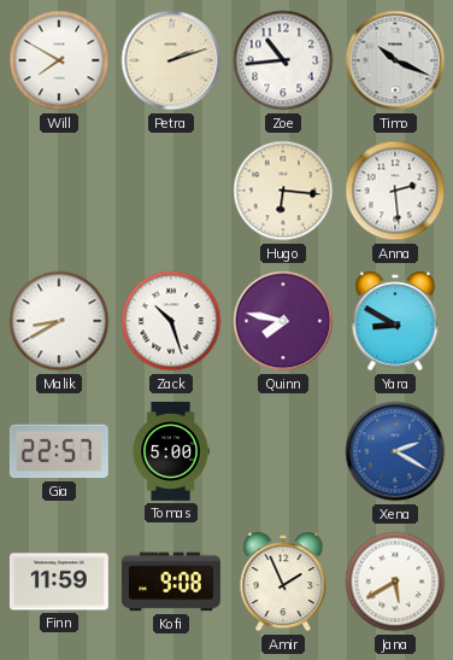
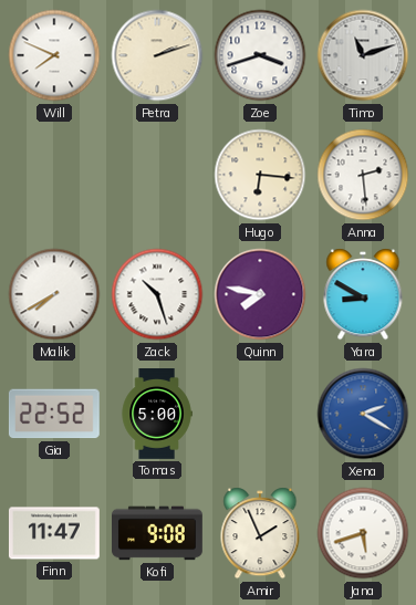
Will: 7:50 -> 7:49
Zoe: 10:44 -> 3:42
Timo: 10:19 -> 11:12
Malik: 8:40 -> 7:40
Gia: 22:57 -> 22:52
Finn: 11:59 -> 11:47
Jana: 5:40 -> 5:42
